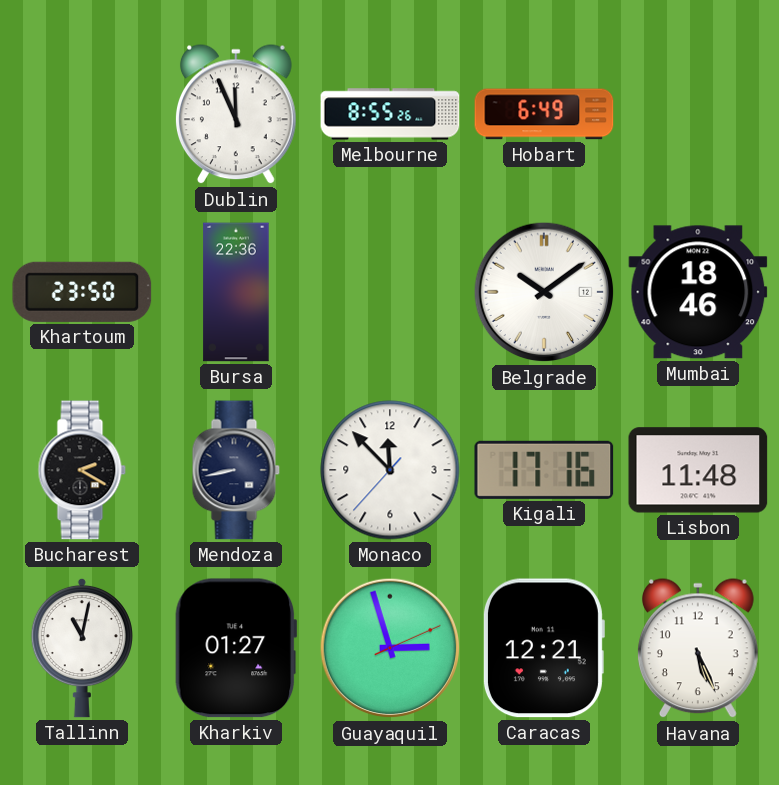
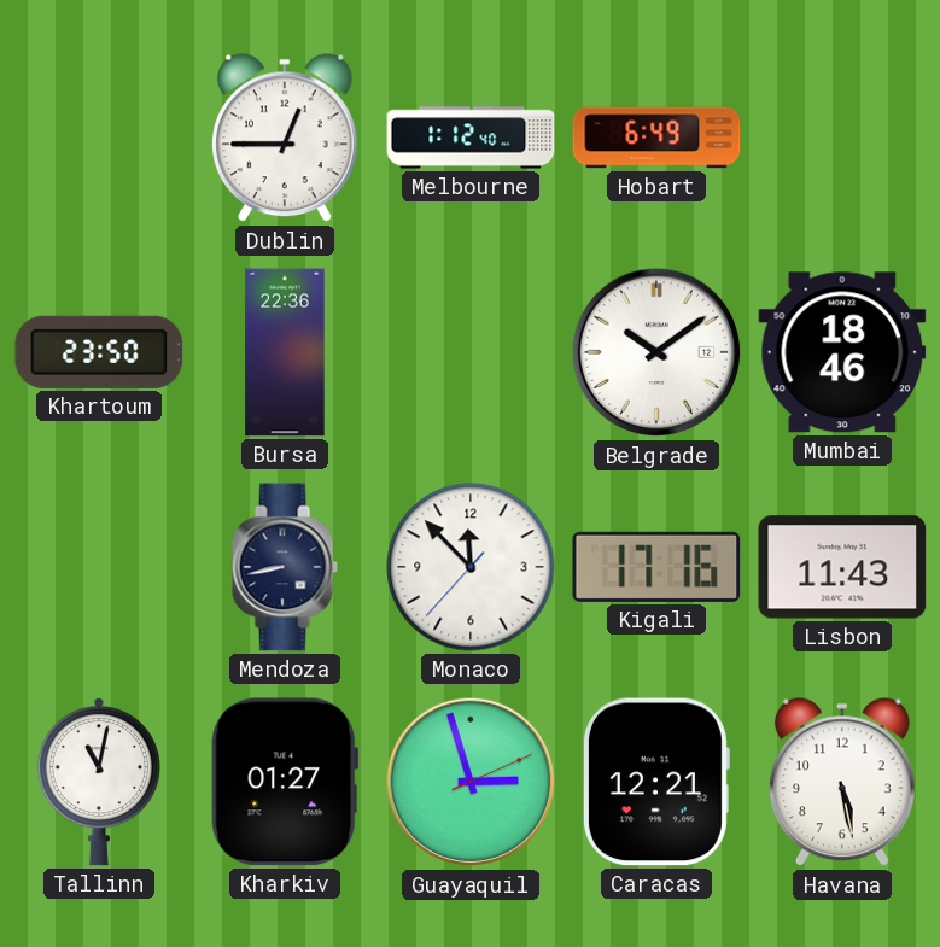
Dublin: 11:56 -> 12:45
Melbourne: 8:55 -> 1:12
Bucharest: 2:20 -> none
Lisbon: 11:48 -> 11:43
Havana: 5:26 -> 5:28
